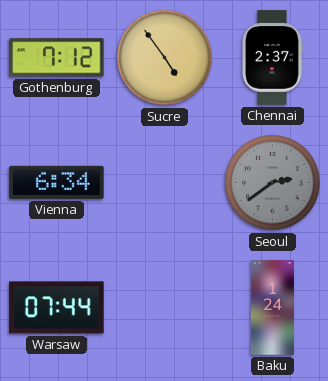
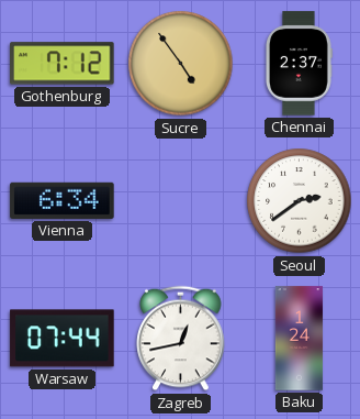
Seoul dial: grey -> white
Zagreb: none -> 12:43
